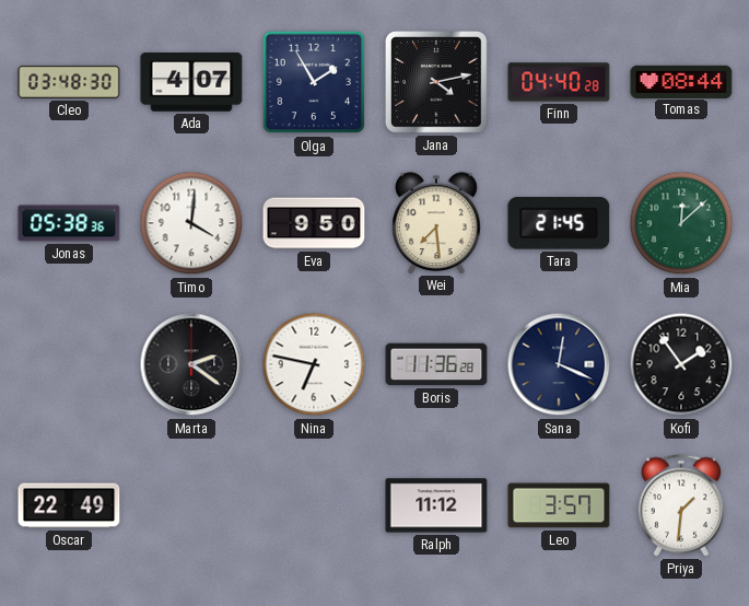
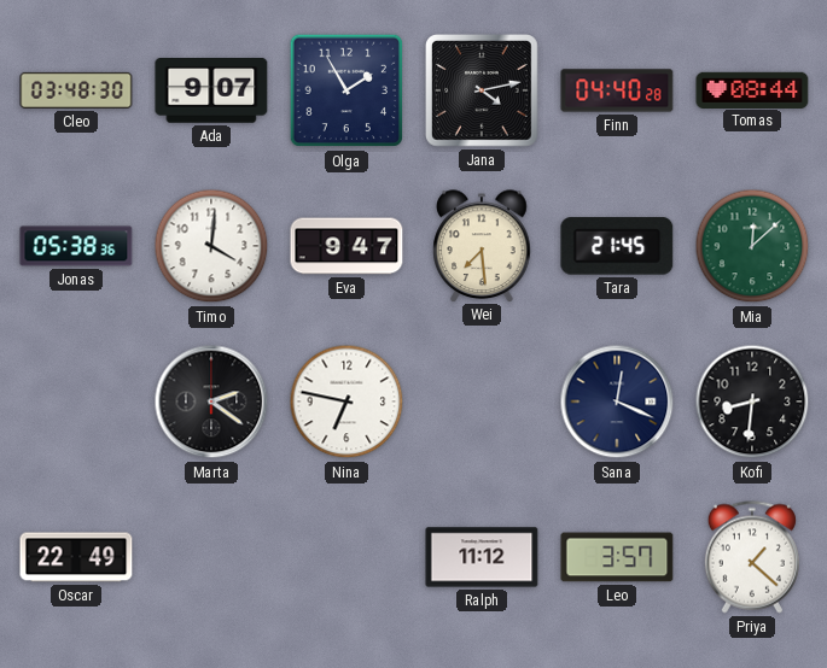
Ada: 4:07 -> 9:07
Eva: 9:50 -> 9:47
Boris: 11:36 -> none
Kofi: 1:54 -> 8:31
Priya: 1:31 -> 1:22
